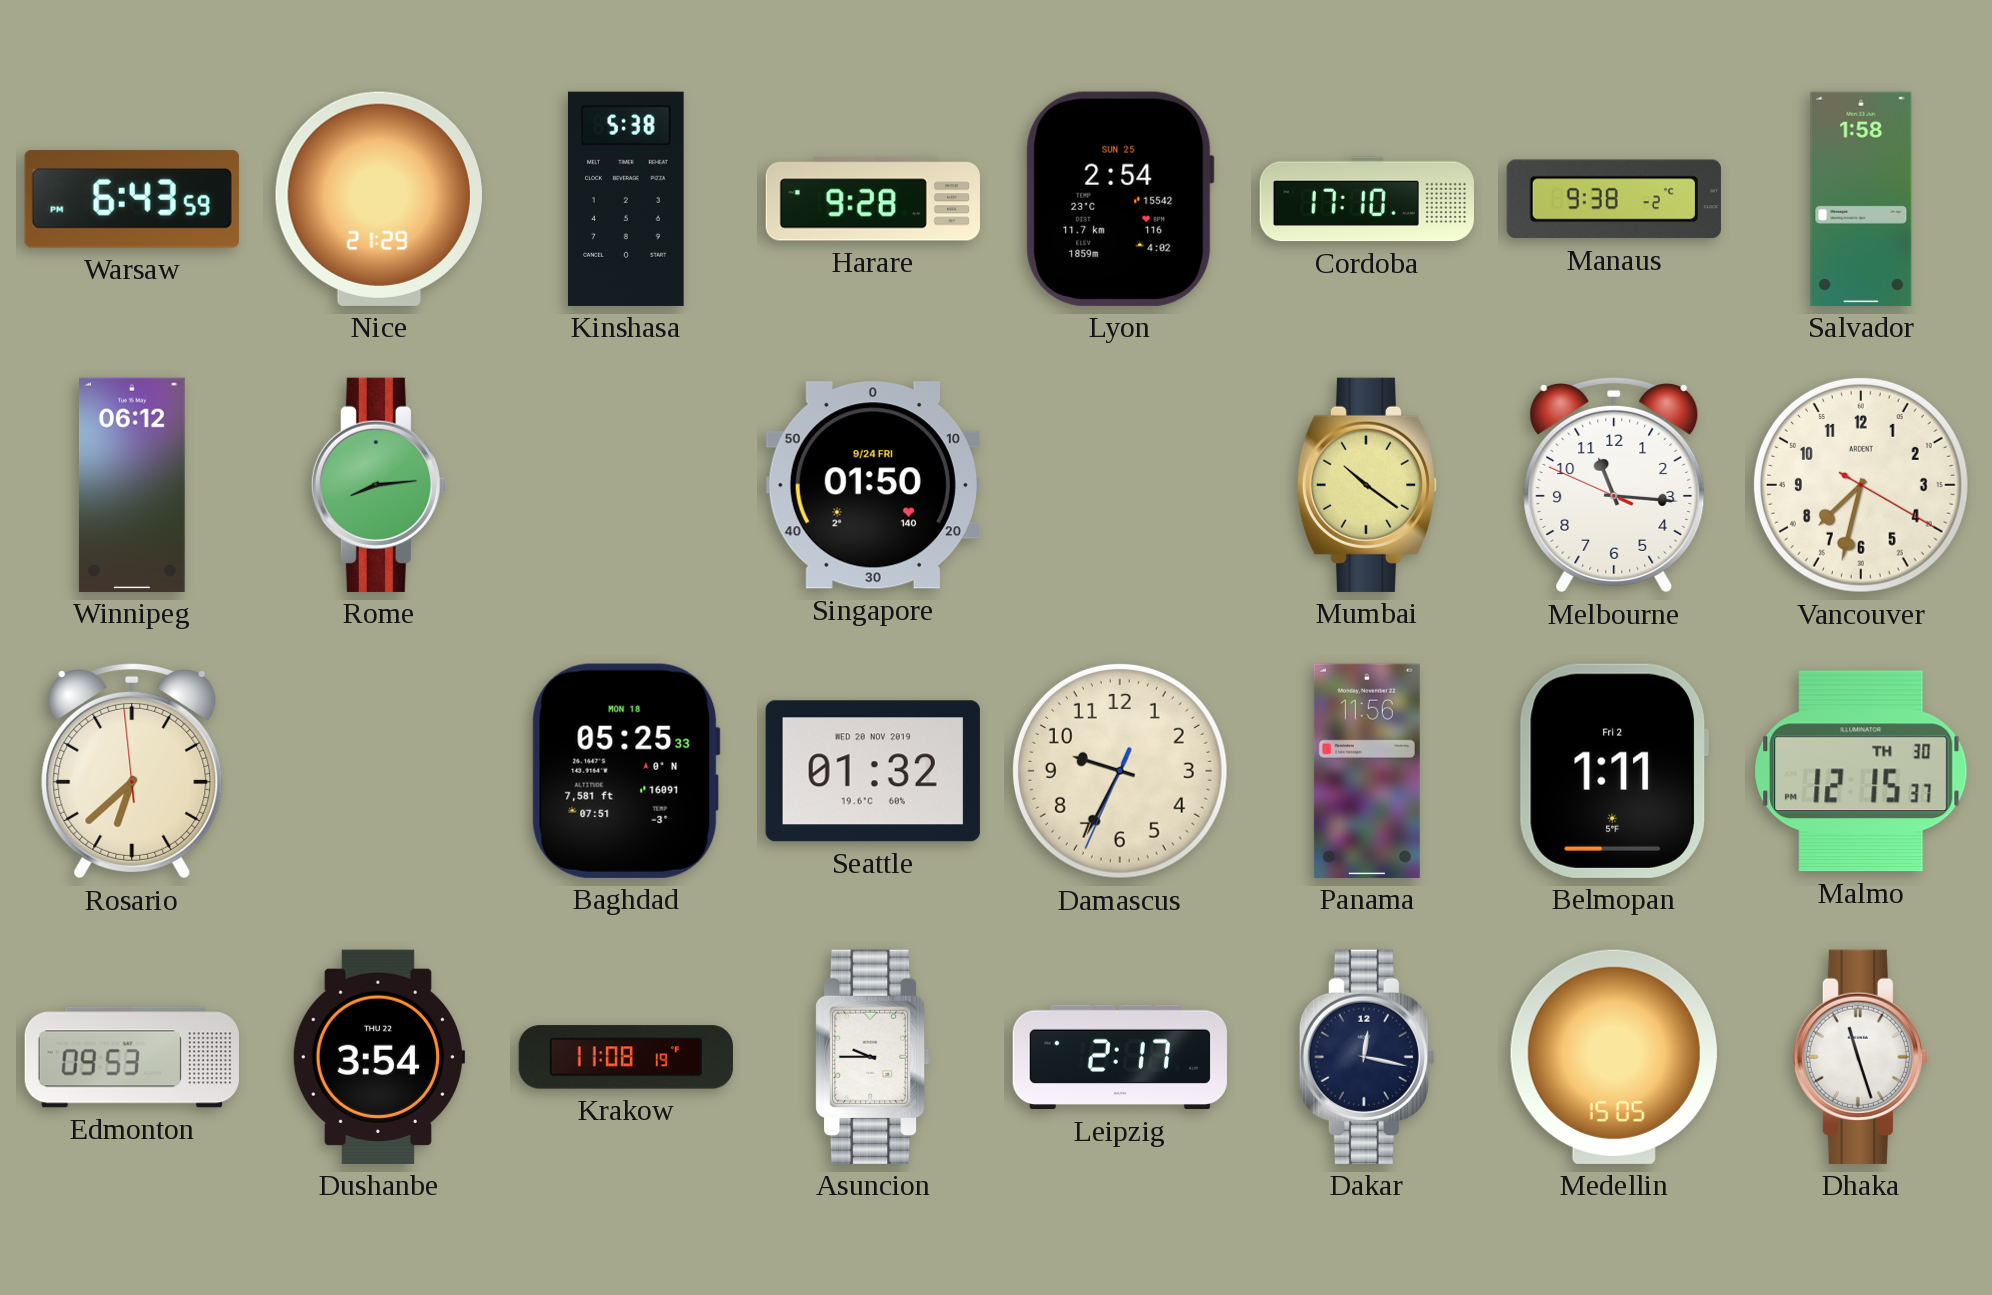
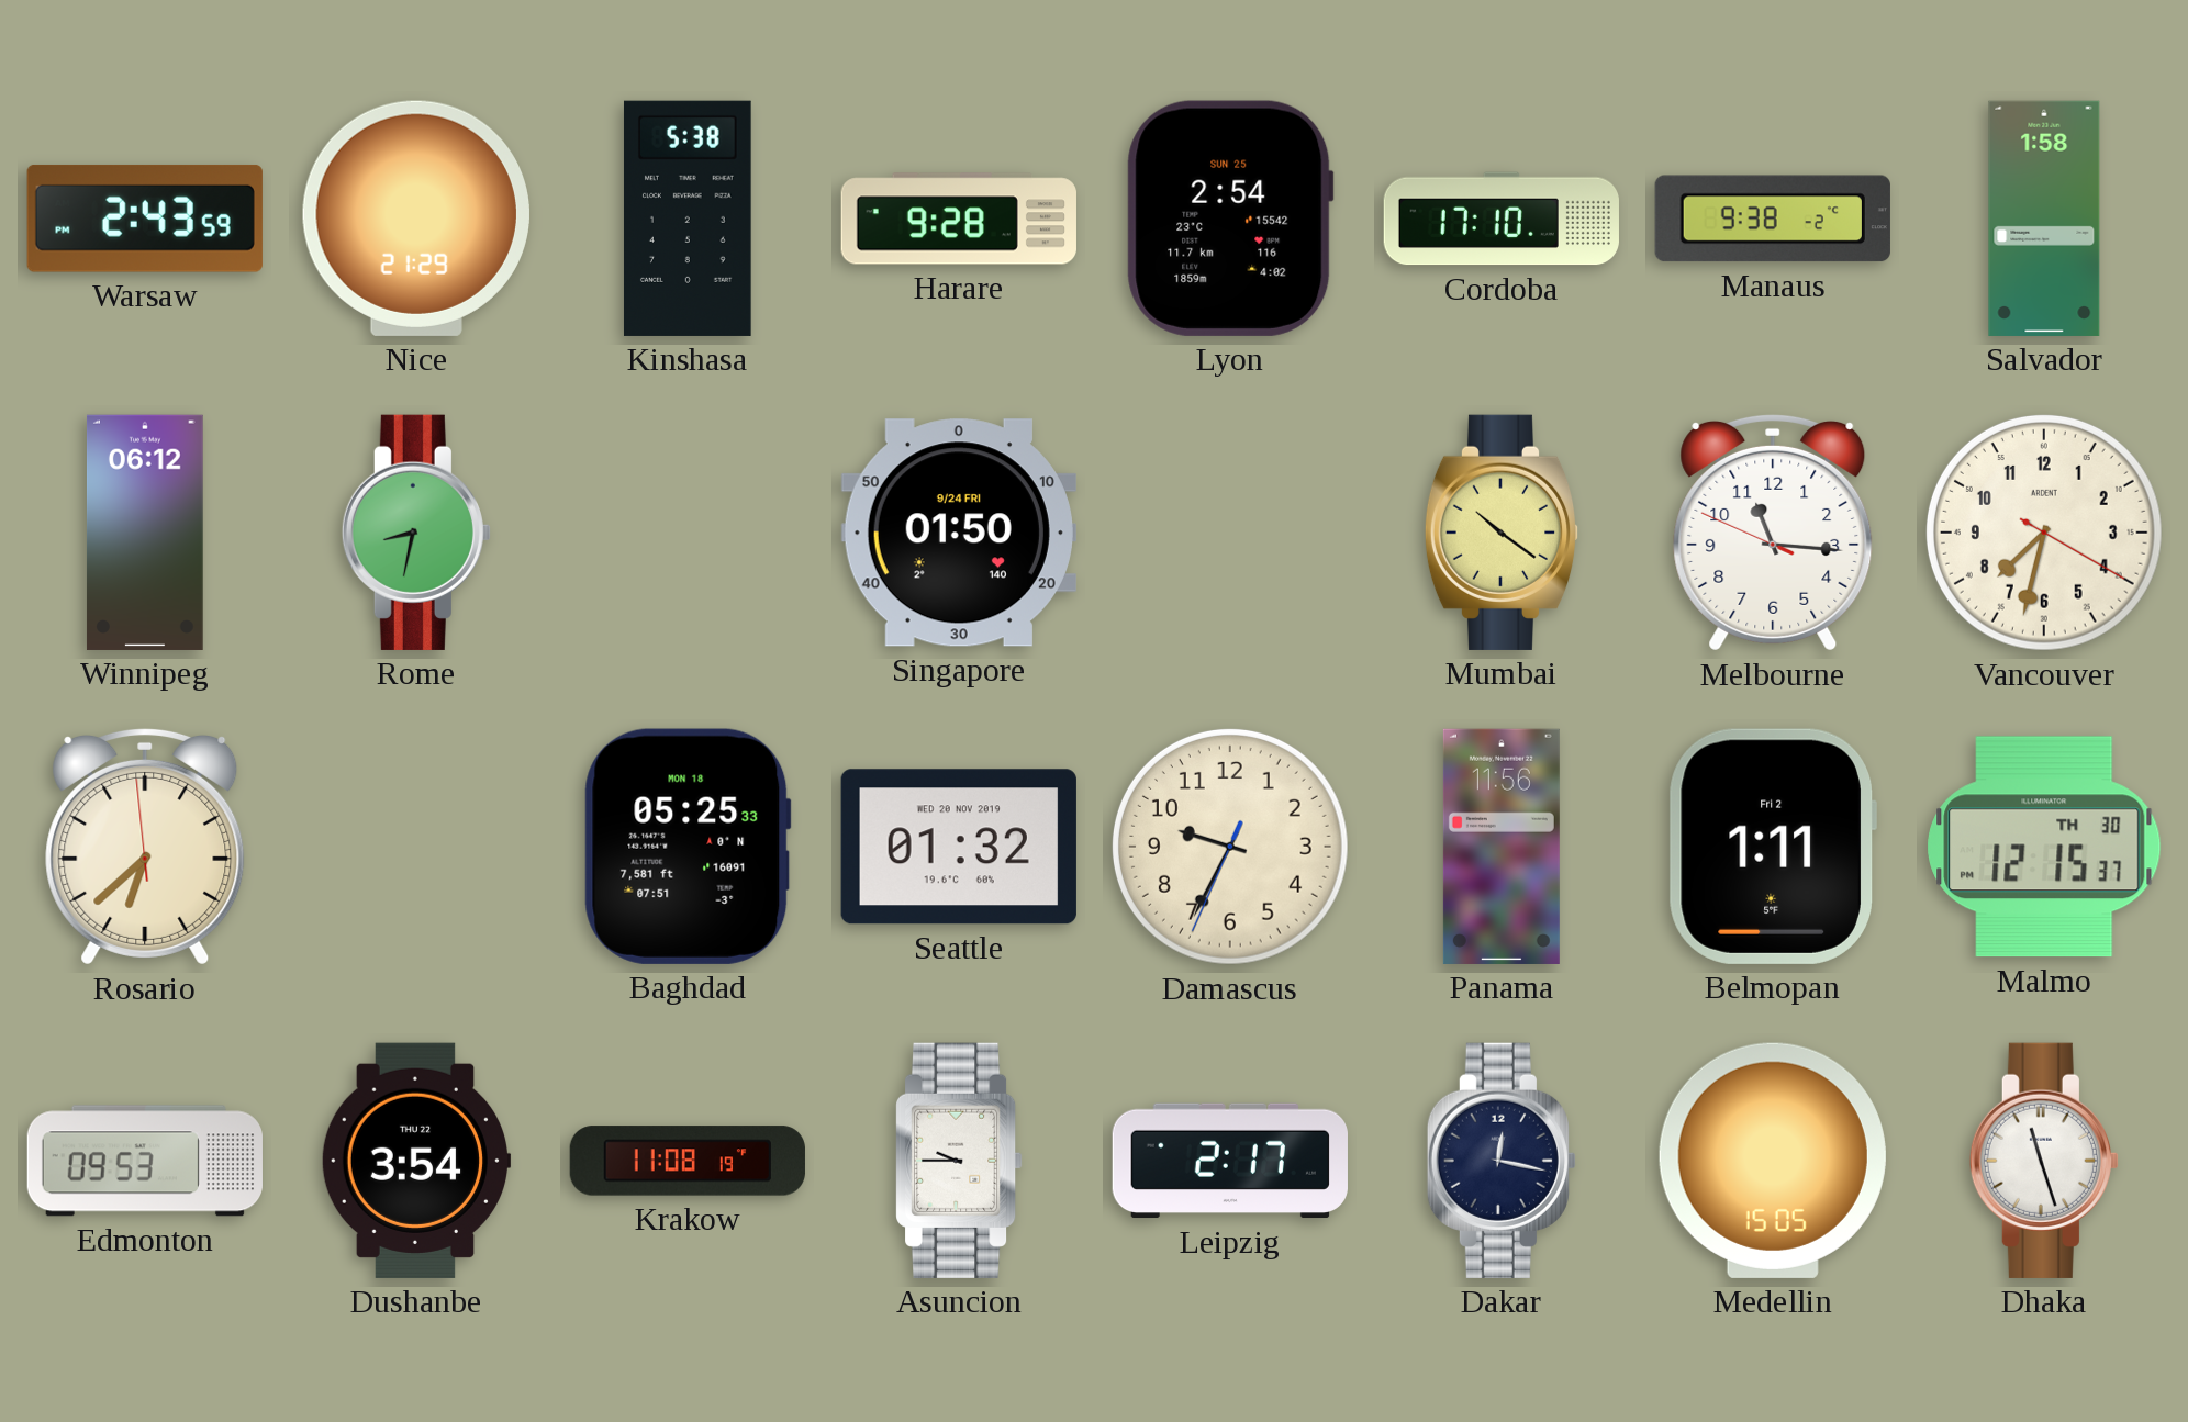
Warsaw: 6:43 -> 2:43
Rome: 8:14 -> 8:32
